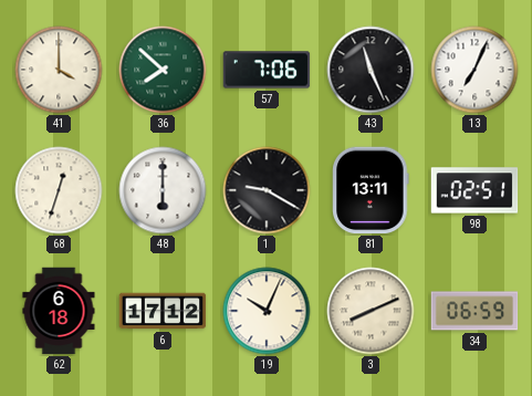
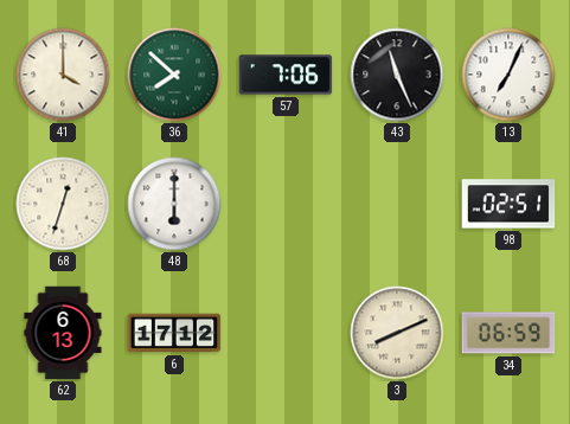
1: 9:20 -> none
81: 13:11 -> none
62: 6:18 -> 6:13
19: 10:04 -> none
